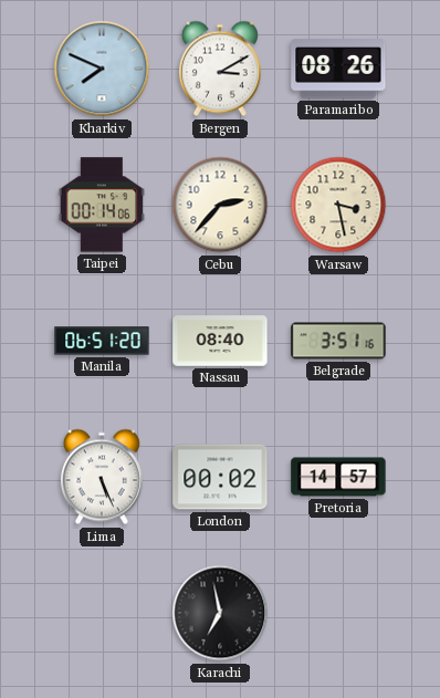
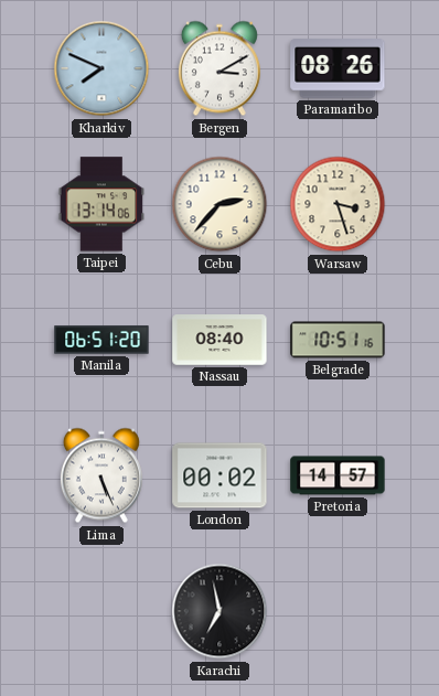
Taipei: 00:14 -> 13:14
Warsaw: 3:28 -> 3:27
Belgrade: 3:51 -> 10:51
